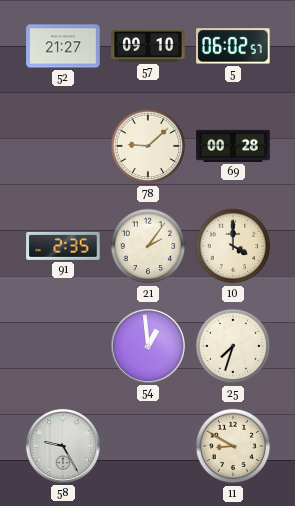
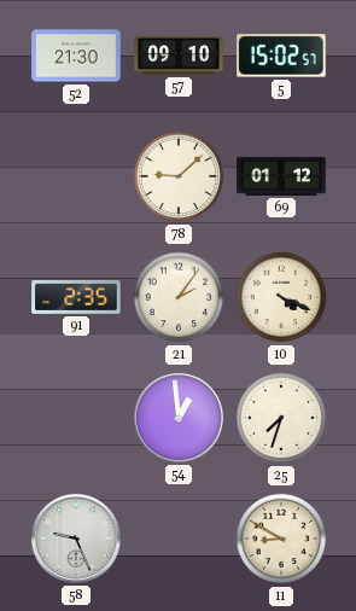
52: 21:27 -> 21:30
5: 06:02 -> 15:02
69: 00:28 -> 01:12
10: 4:00 -> 4:19
58: 9:25 -> 9:26
